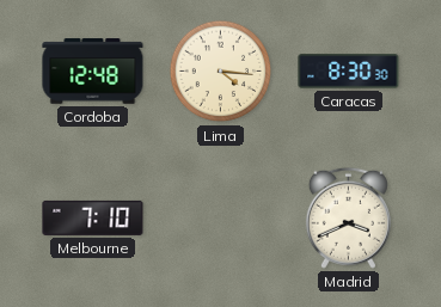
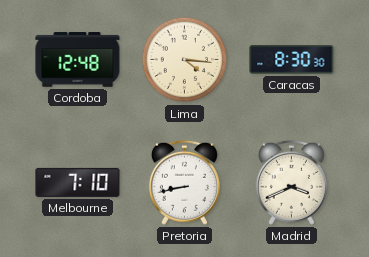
Pretoria: none -> 8:43
